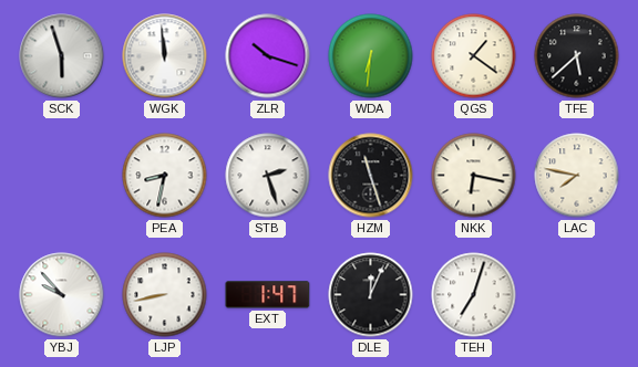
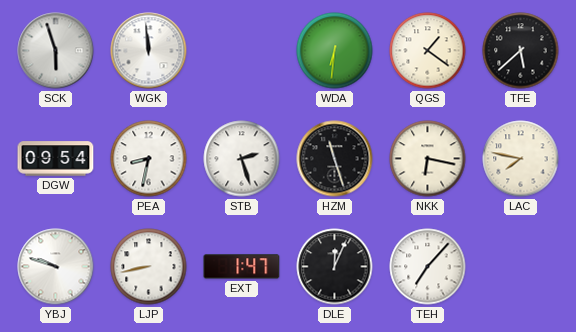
ZLR: 10:18 -> none
DGW: none -> 09:54
YBJ: 9:53 -> 9:48
TEH: 7:03 -> 7:07
